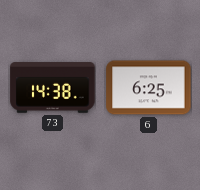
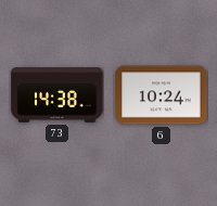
6: 6:25 -> 10:24
